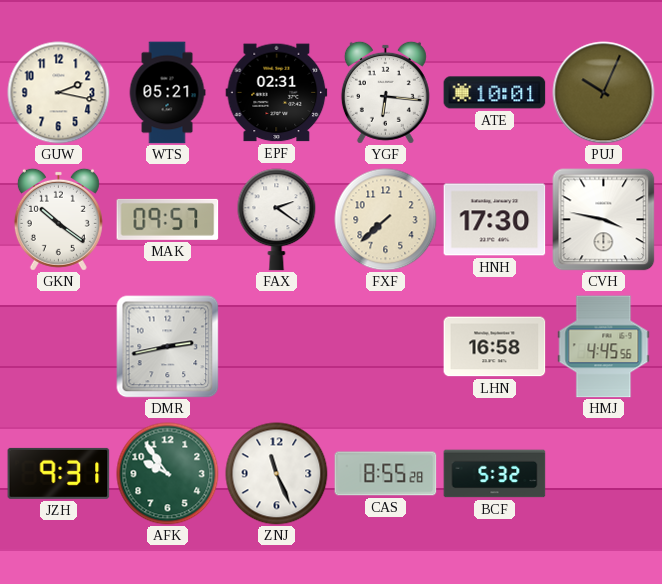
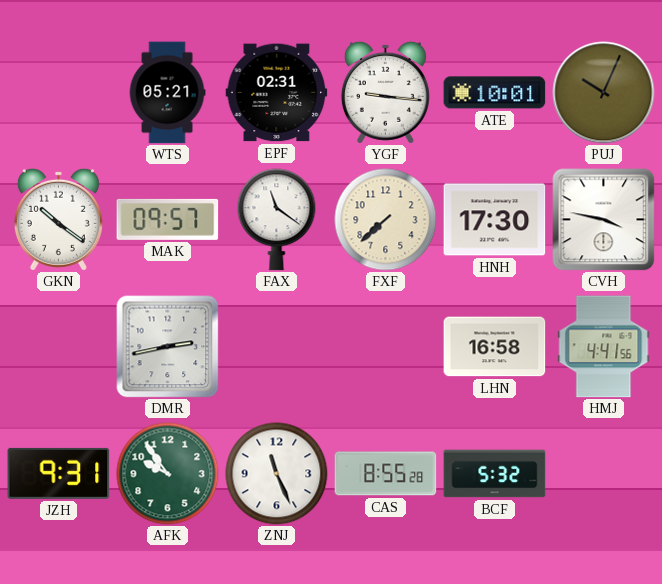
GUW: 2:17 -> none
YGF: 6:16 -> 9:16
FAX: 2:21 -> 11:21
HMJ: 4:45 -> 4:41
